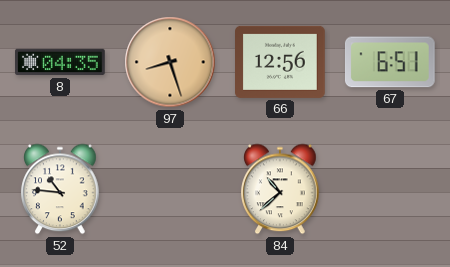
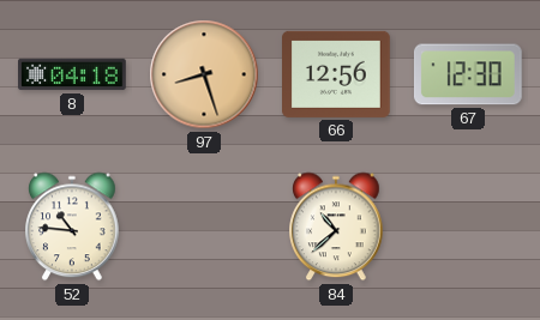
8: 04:35 -> 04:18
67: 6:51 -> 12:30
